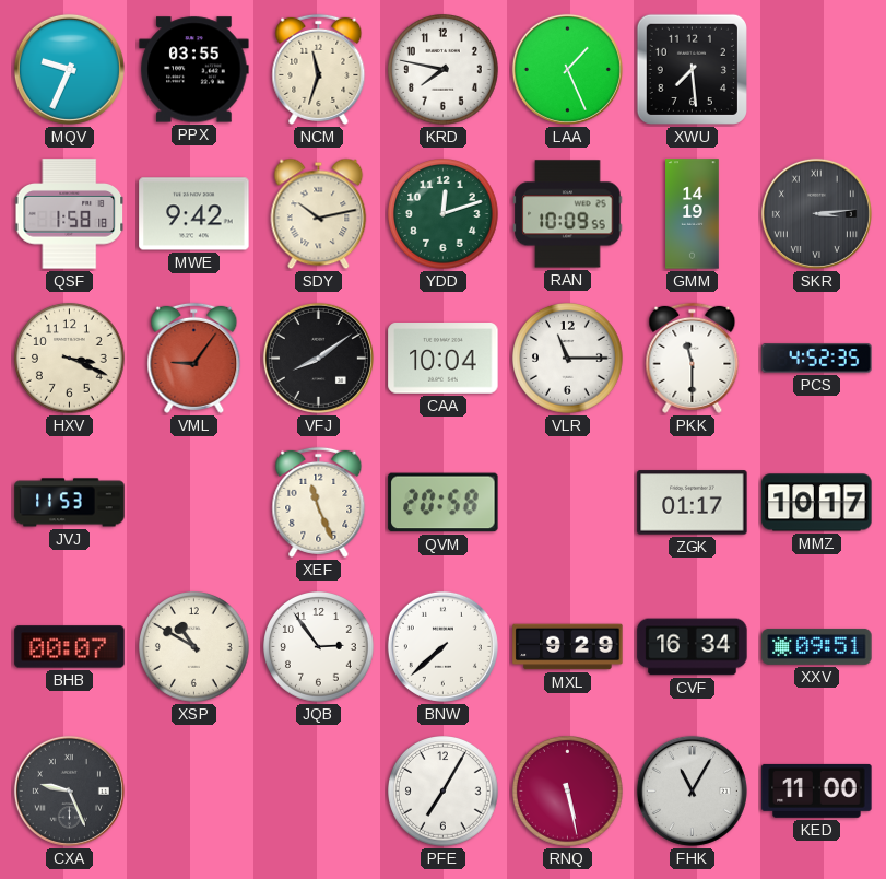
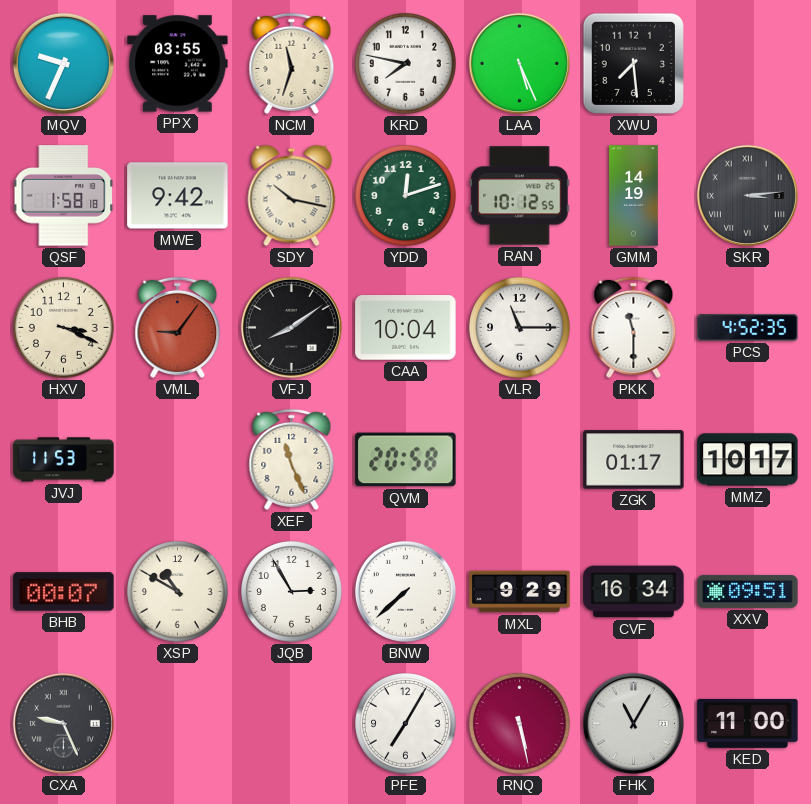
LAA: 1:26 -> 5:26
SDY: 10:13 -> 10:17
RAN: 10:09 -> 10:12
JQB: 2:54 -> 2:55
